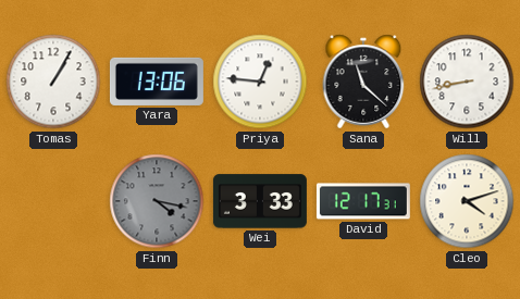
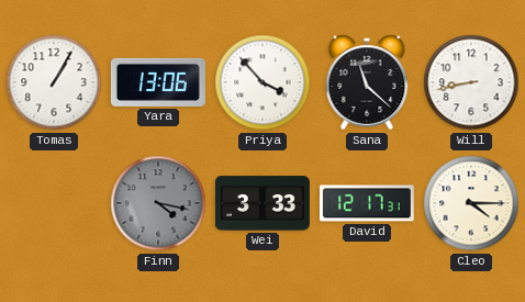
Priya: 12:46 -> 3:53
Cleo: 4:12 -> 4:15
